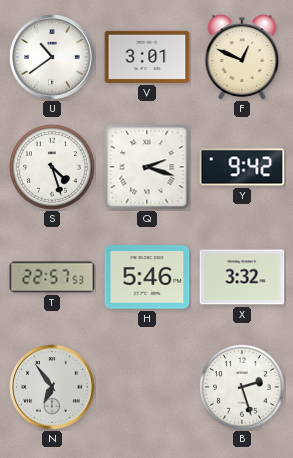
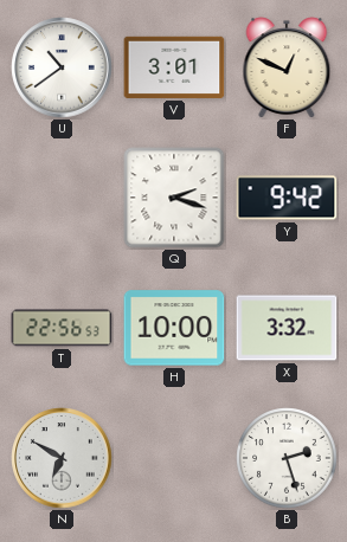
S: 4:27 -> none
T: 22:57 -> 22:56
H: 5:46 -> 10:00
N: 6:54 -> 6:50
